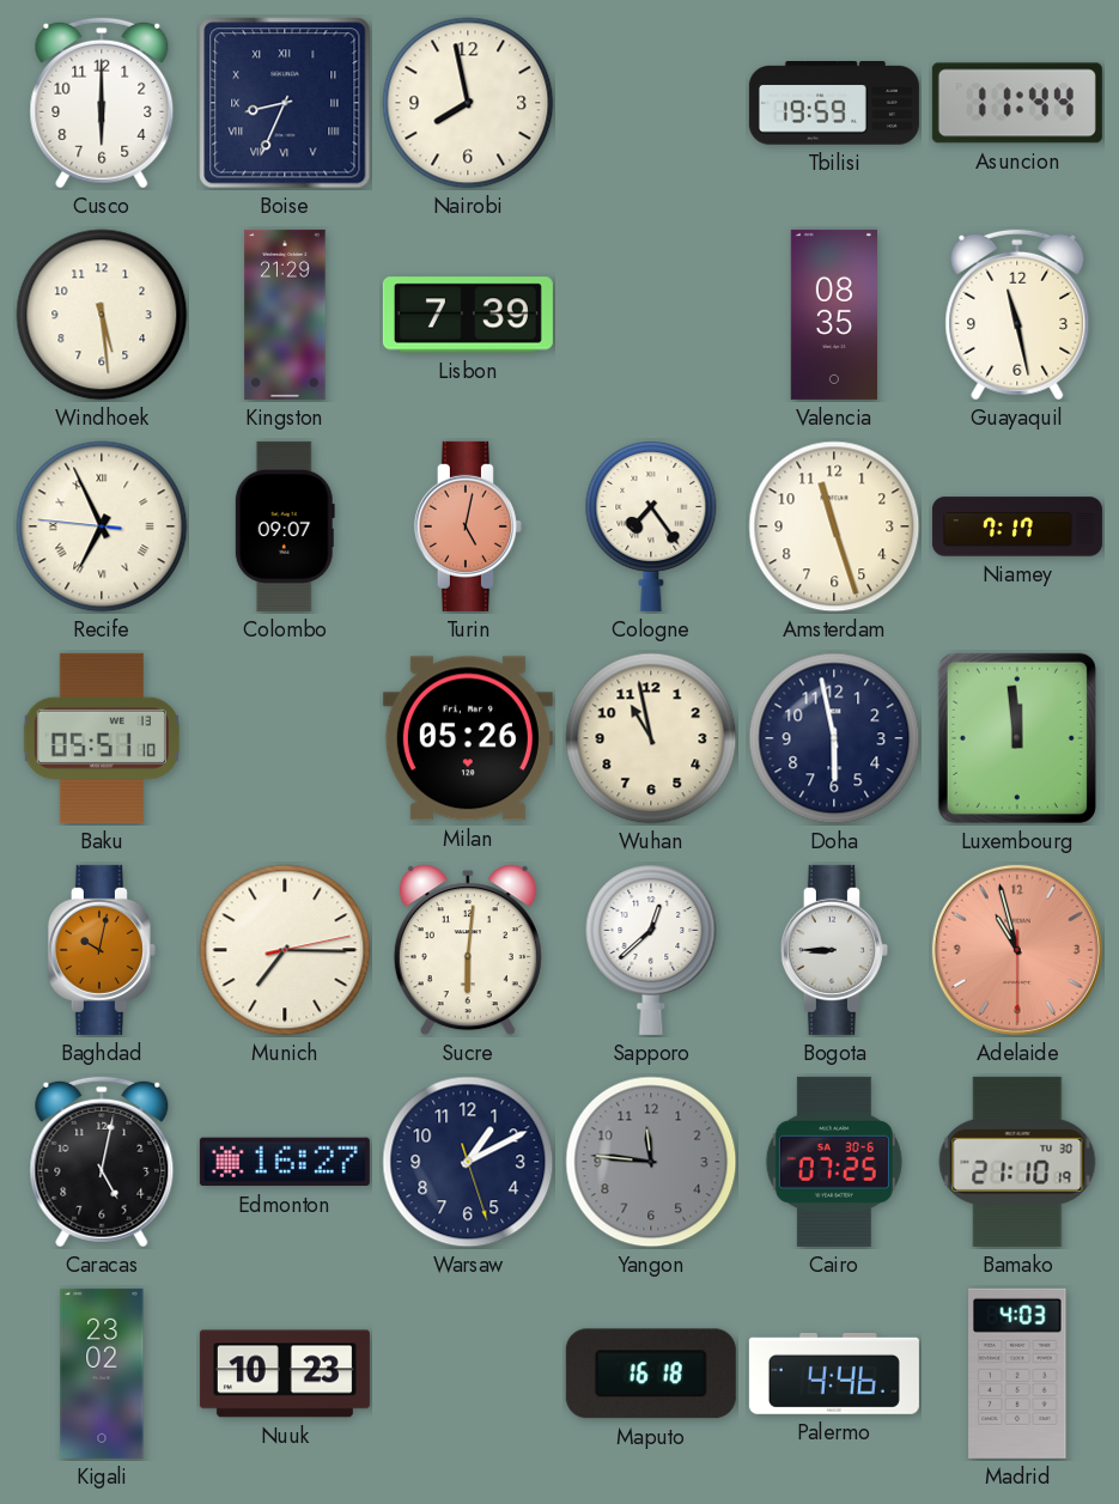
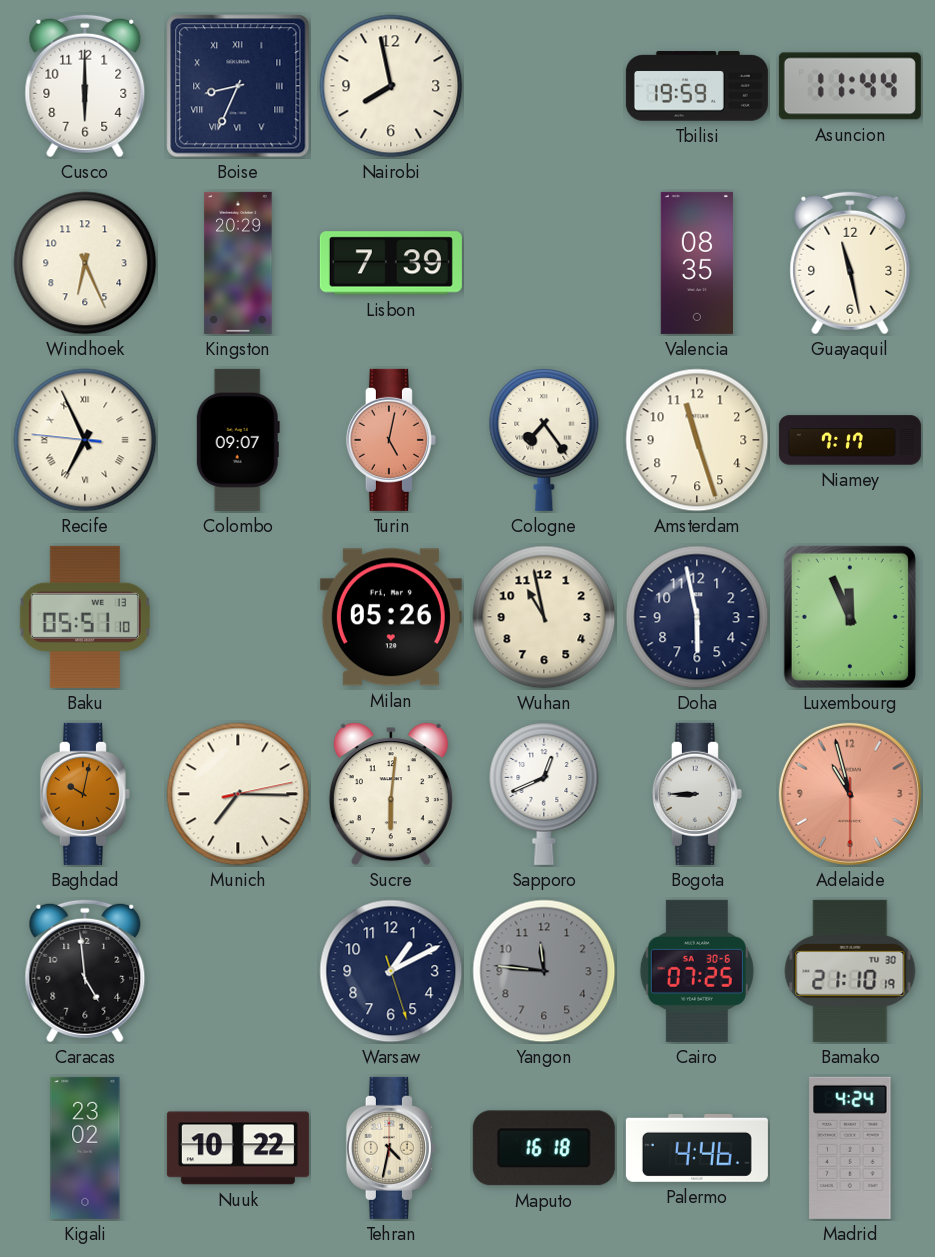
Windhoek: 5:29 -> 6:26
Kingston: 21:29 -> 20:29
Luxembourg: 11:59 -> 11:56
Sapporo: 12:38 -> 12:41
Caracas: 5:02 -> 4:59
Edmonton: 16:27 -> none
Nuuk: 10:23 -> 10:22
Tehran: none -> 4:32
Madrid: 4:03 -> 4:24
